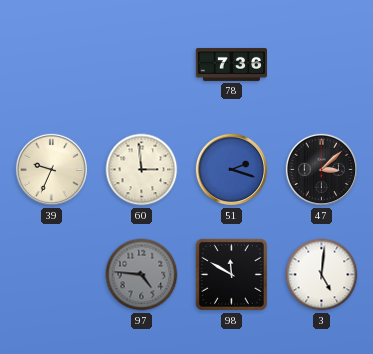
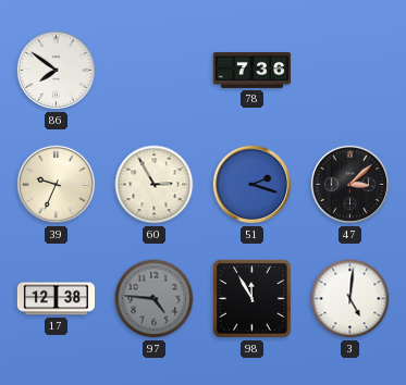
86: none -> 7:51
60: 2:59 -> 2:55
17: none -> 12:38
98: 11:50 -> 11:55
